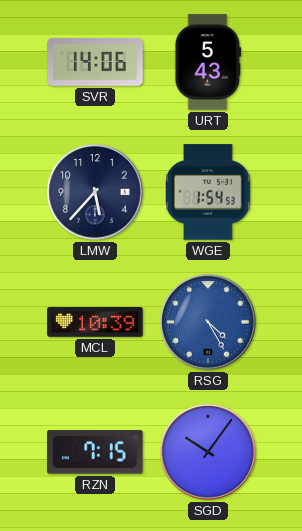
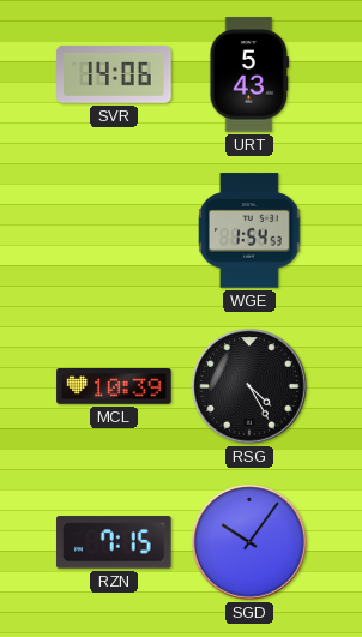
LMW: 5:37 -> none
RSG dial: blue -> black
